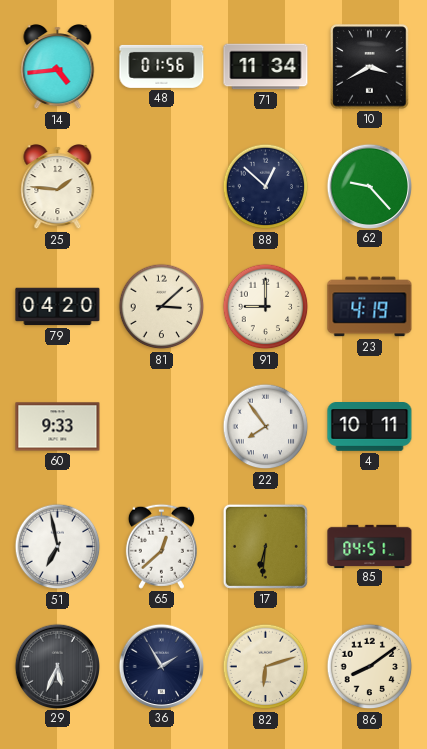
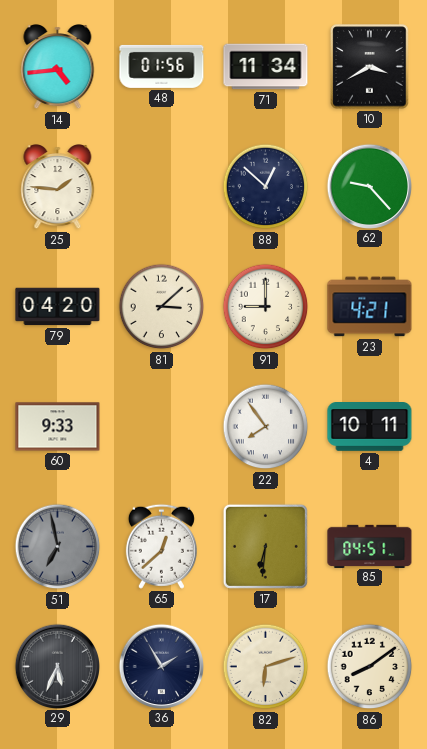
23: 4:19 -> 4:21
51 dial: white -> grey
